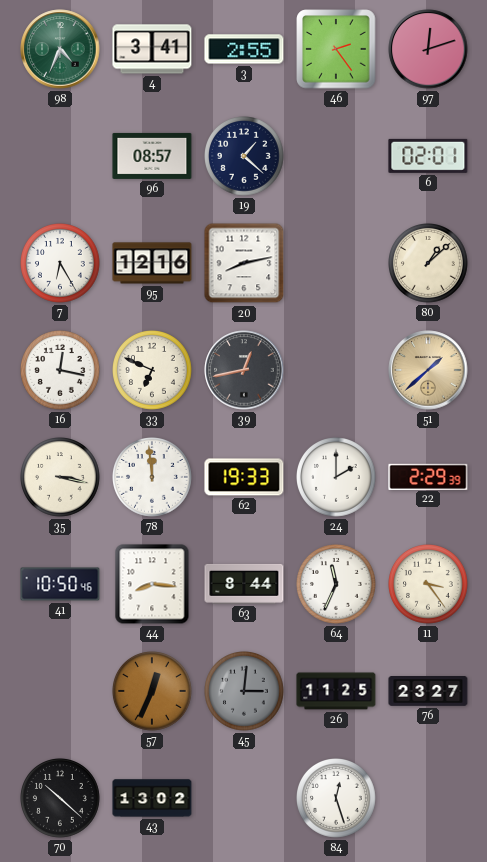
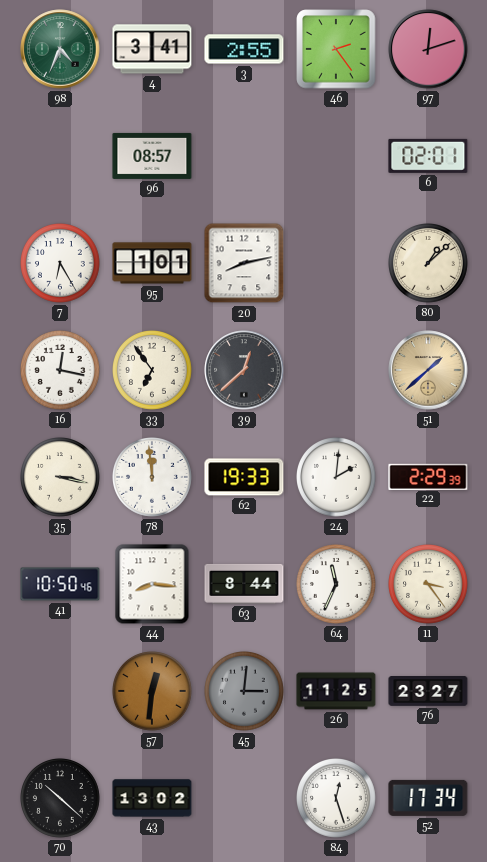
19: 1:22 -> none
95: 12:16 -> 1:01
33: 6:49 -> 6:54
39: 12:43 -> 12:38
24: 2:00 -> 2:01
57: 12:34 -> 12:31
52: none -> 17:34
